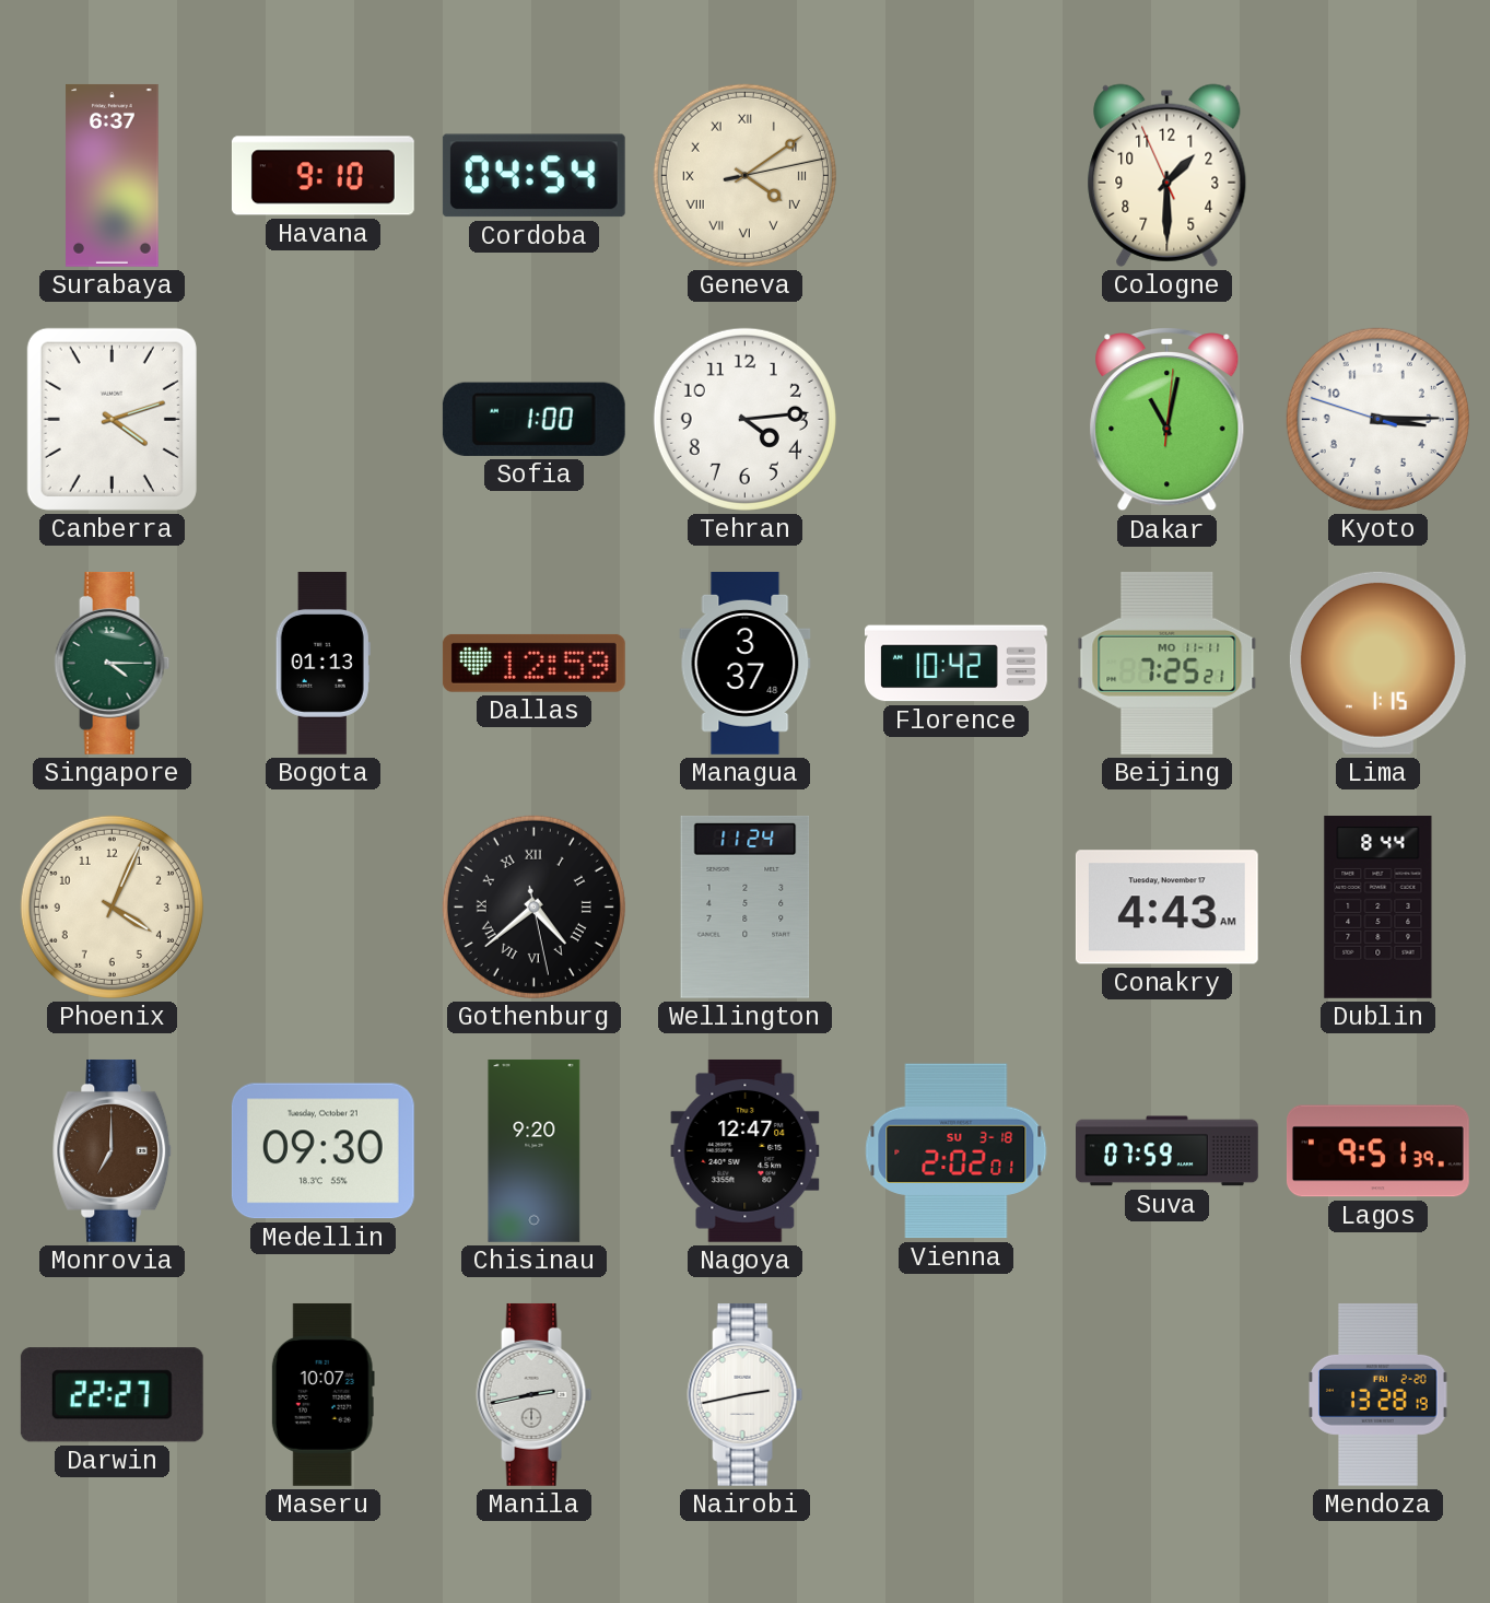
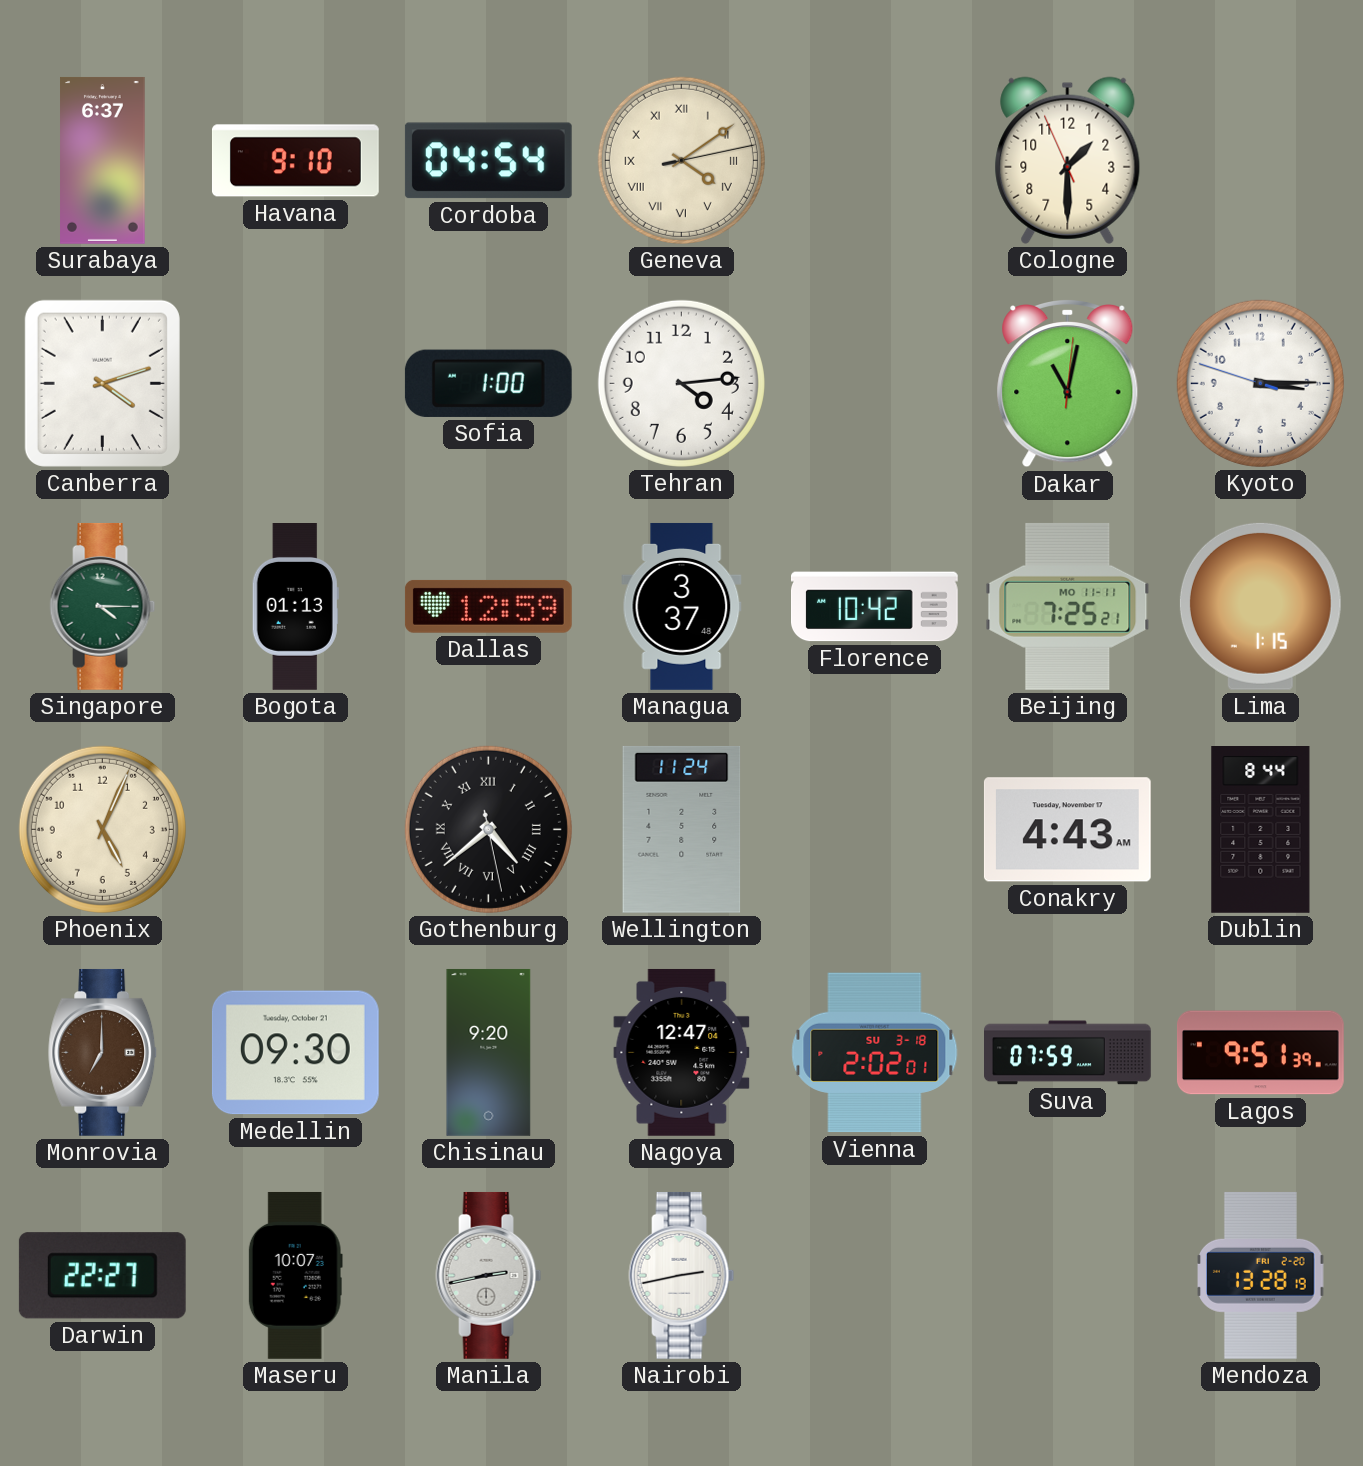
Phoenix: 4:04 -> 5:04
